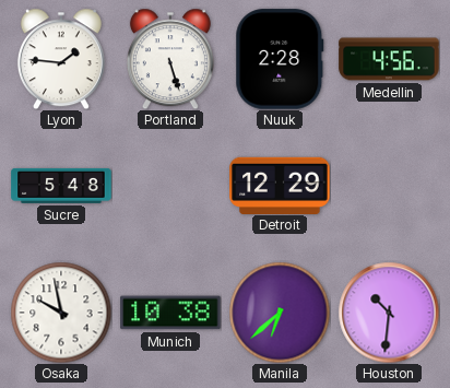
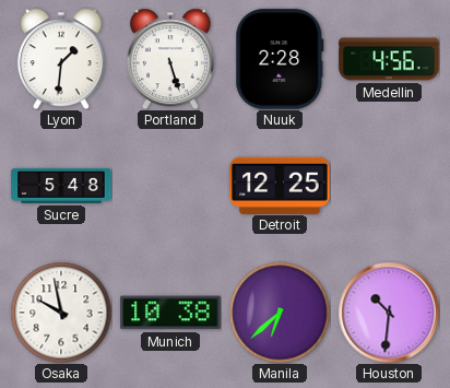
Lyon: 1:46 -> 1:31
Detroit: 12:29 -> 12:25
